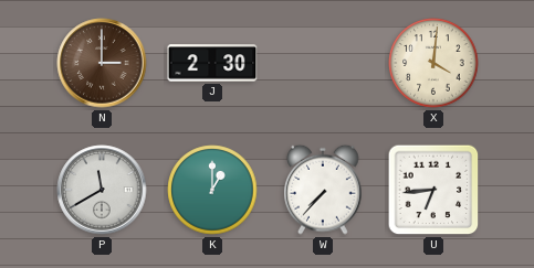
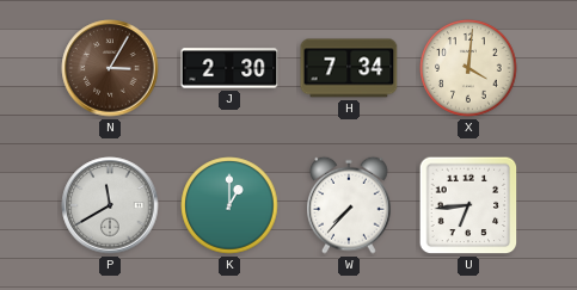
N: 3:00 -> 3:05
H: none -> 7:34
